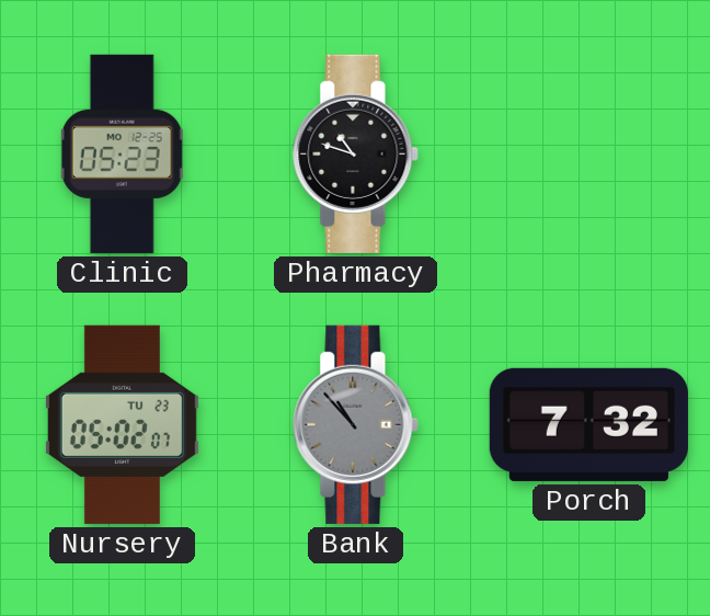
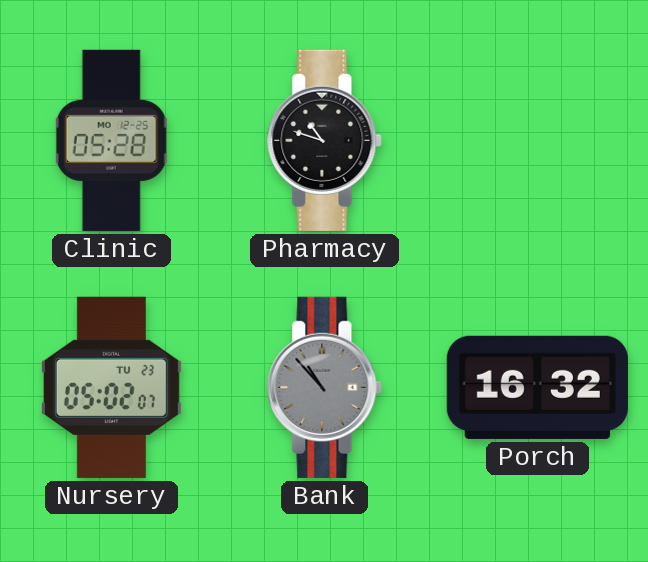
Clinic: 05:23 -> 05:28
Porch: 7:32 -> 16:32
